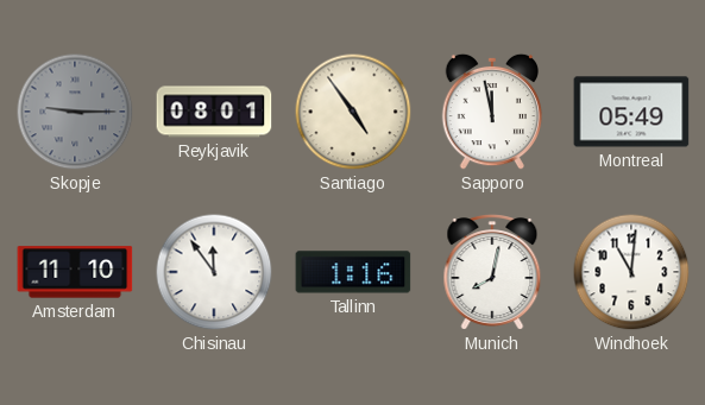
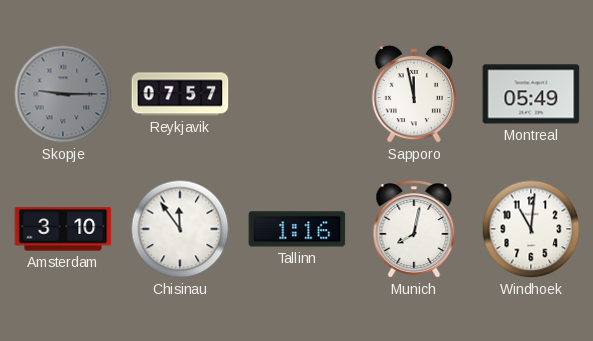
Reykjavik: 08:01 -> 07:57
Santiago: 4:54 -> none
Amsterdam: 11:10 -> 3:10
